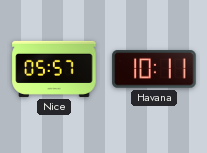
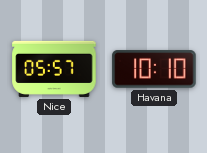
Havana: 10:11 -> 10:10
